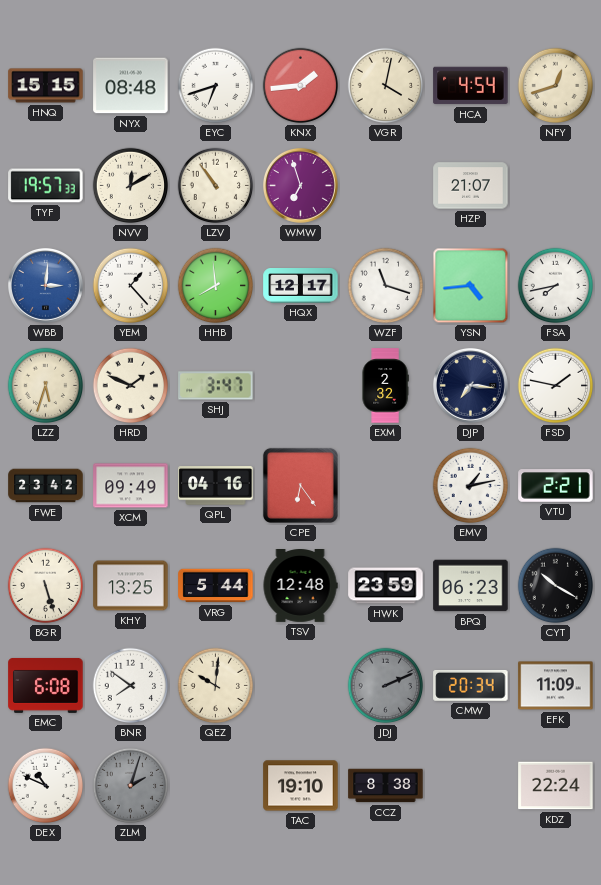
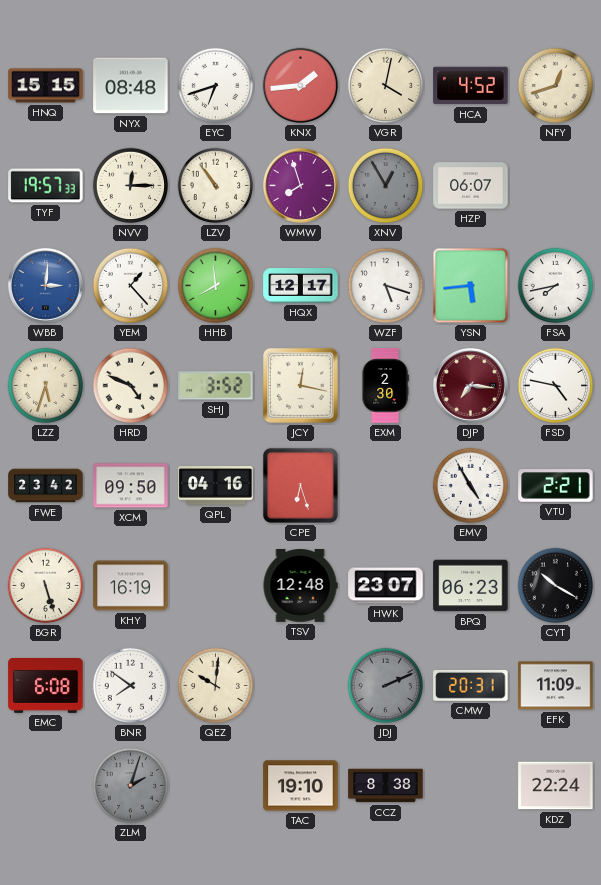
HCA: 4:54 -> 4:52
NVV: 12:10 -> 12:15
WMW: 6:57 -> 7:57
XNV: none -> 12:55
HZP: 21:07 -> 06:07
WZF: 11:18 -> 5:18
YSN: 4:44 -> 5:44
HRD: 1:49 -> 4:49
SHJ: 3:47 -> 3:52
JCY: none -> 12:17
EXM: 2:32 -> 2:30
DJP dial: navy -> burgundy
FSD: 1:47 -> 4:47
XCM: 09:49 -> 09:50
CPE: 6:24 -> 6:27
EMV: 1:13 -> 4:55
KHY: 13:25 -> 16:19
VRG: 5:44 -> none
HWK: 23:59 -> 23:07
CMW: 20:34 -> 20:31
DEX: 10:49 -> none
